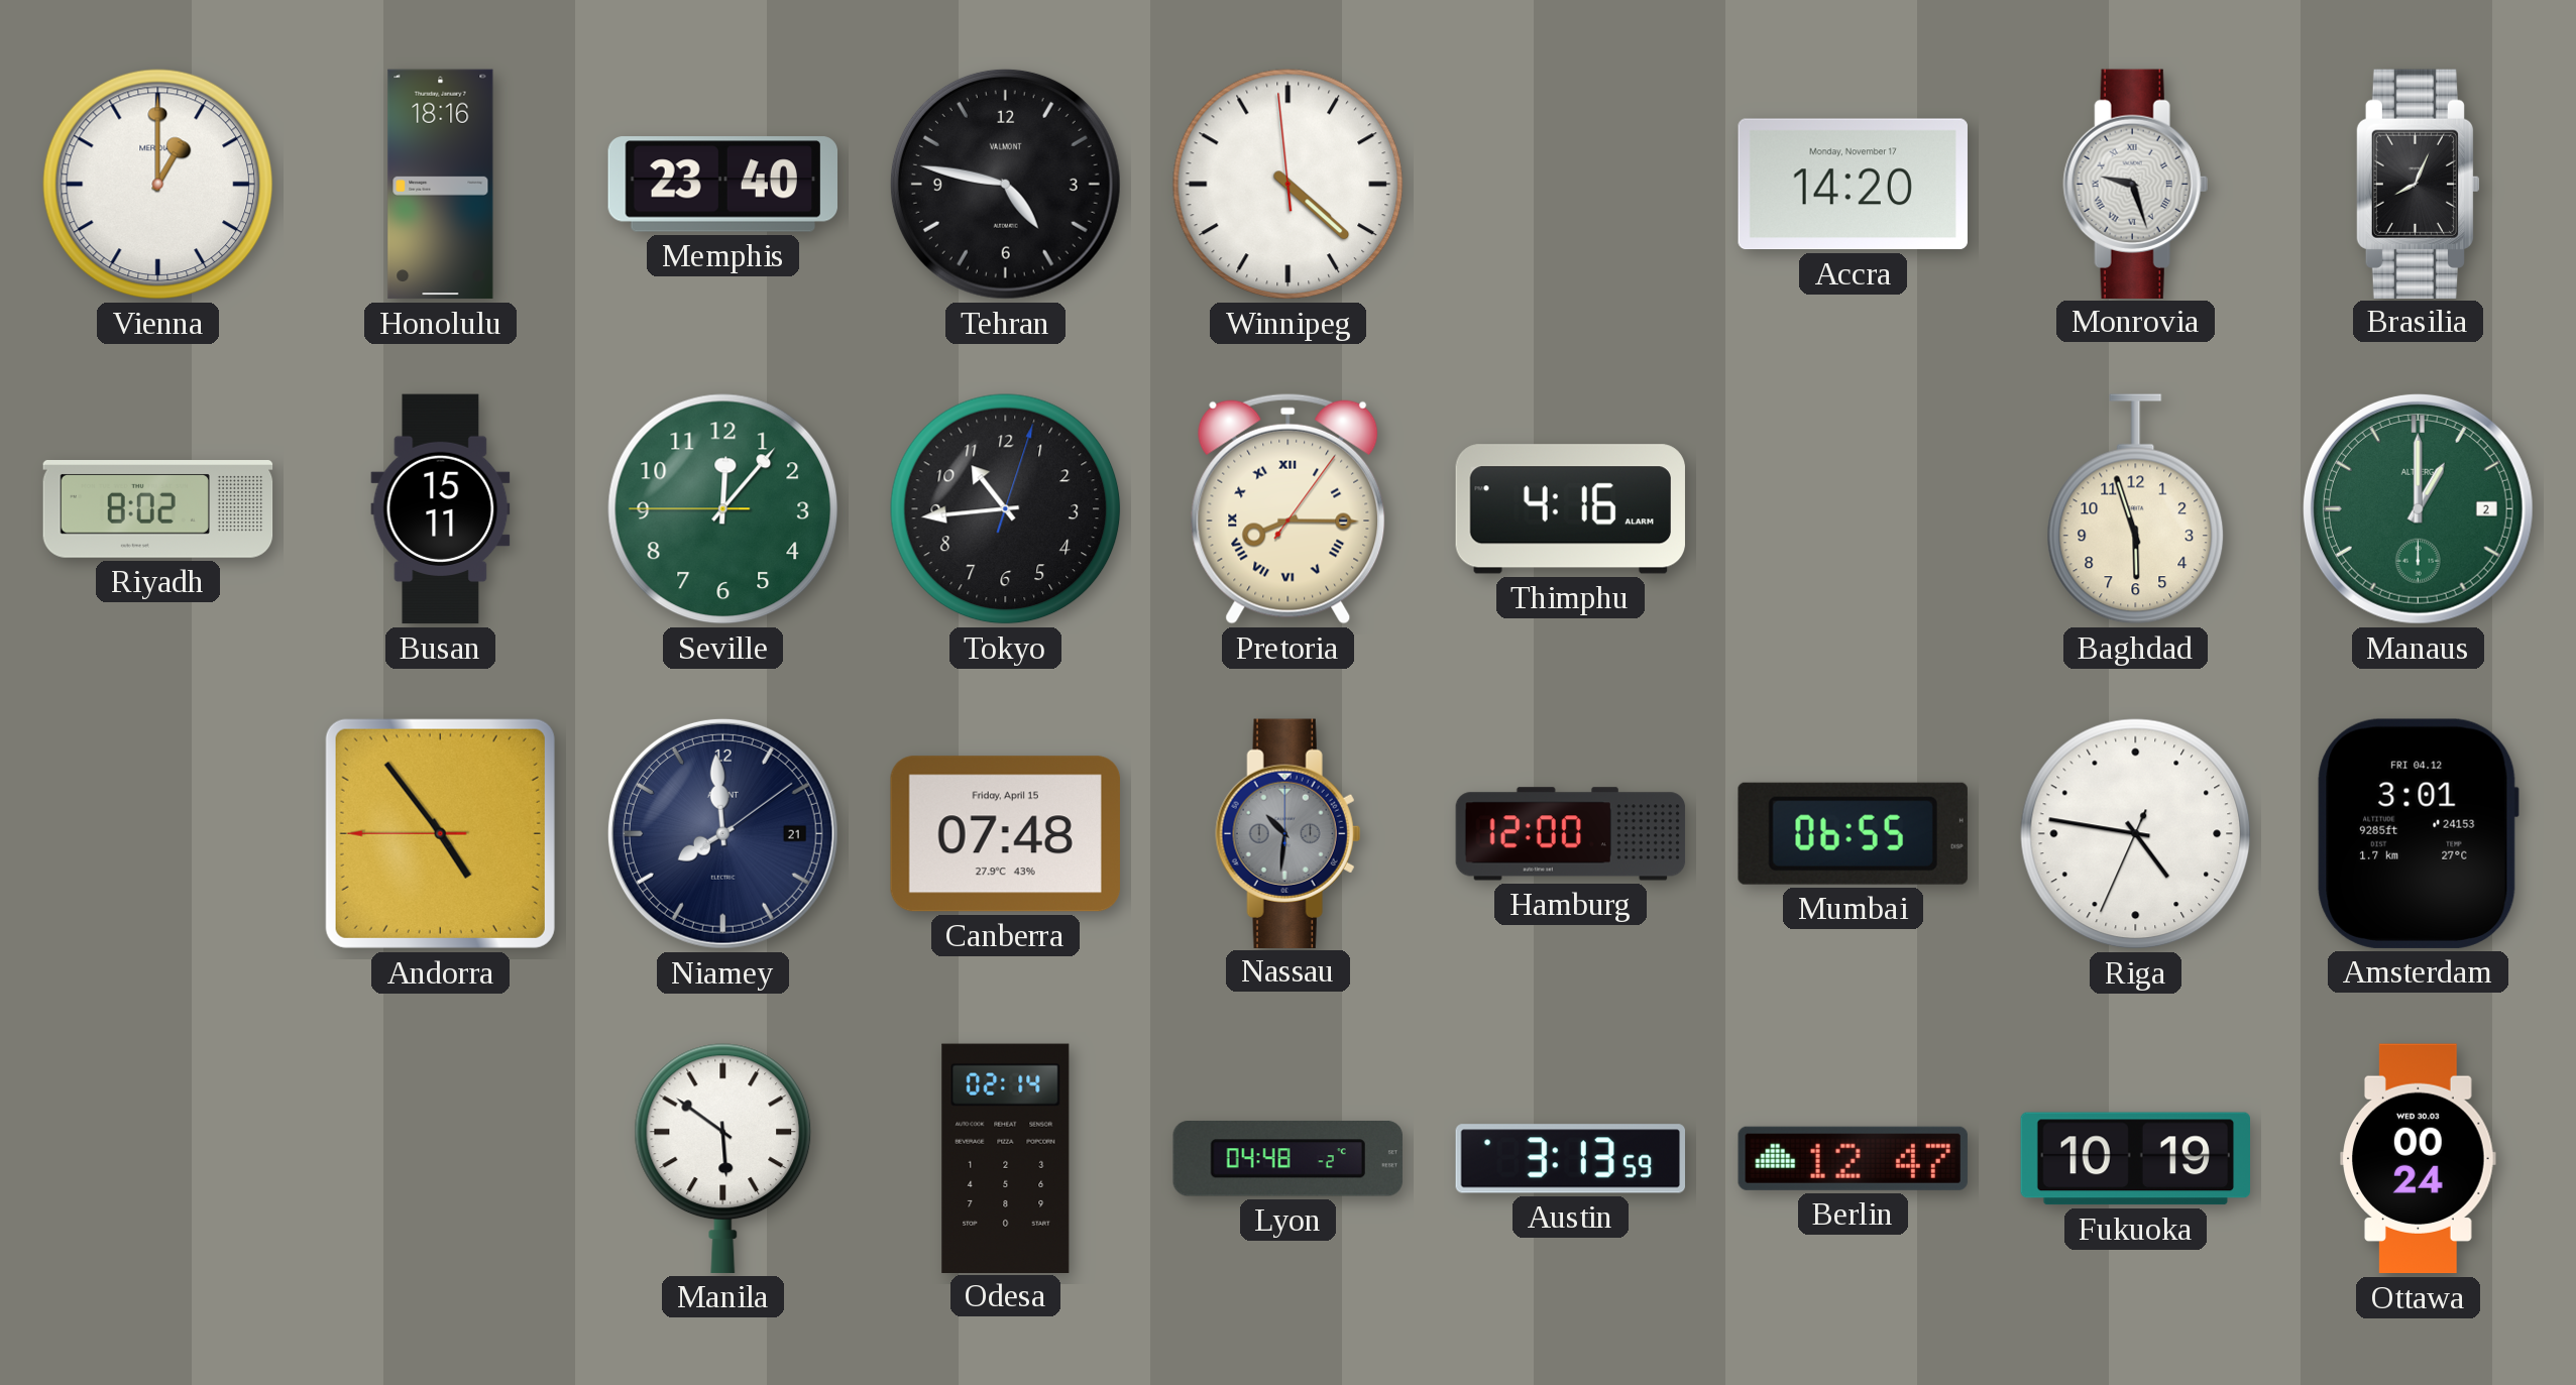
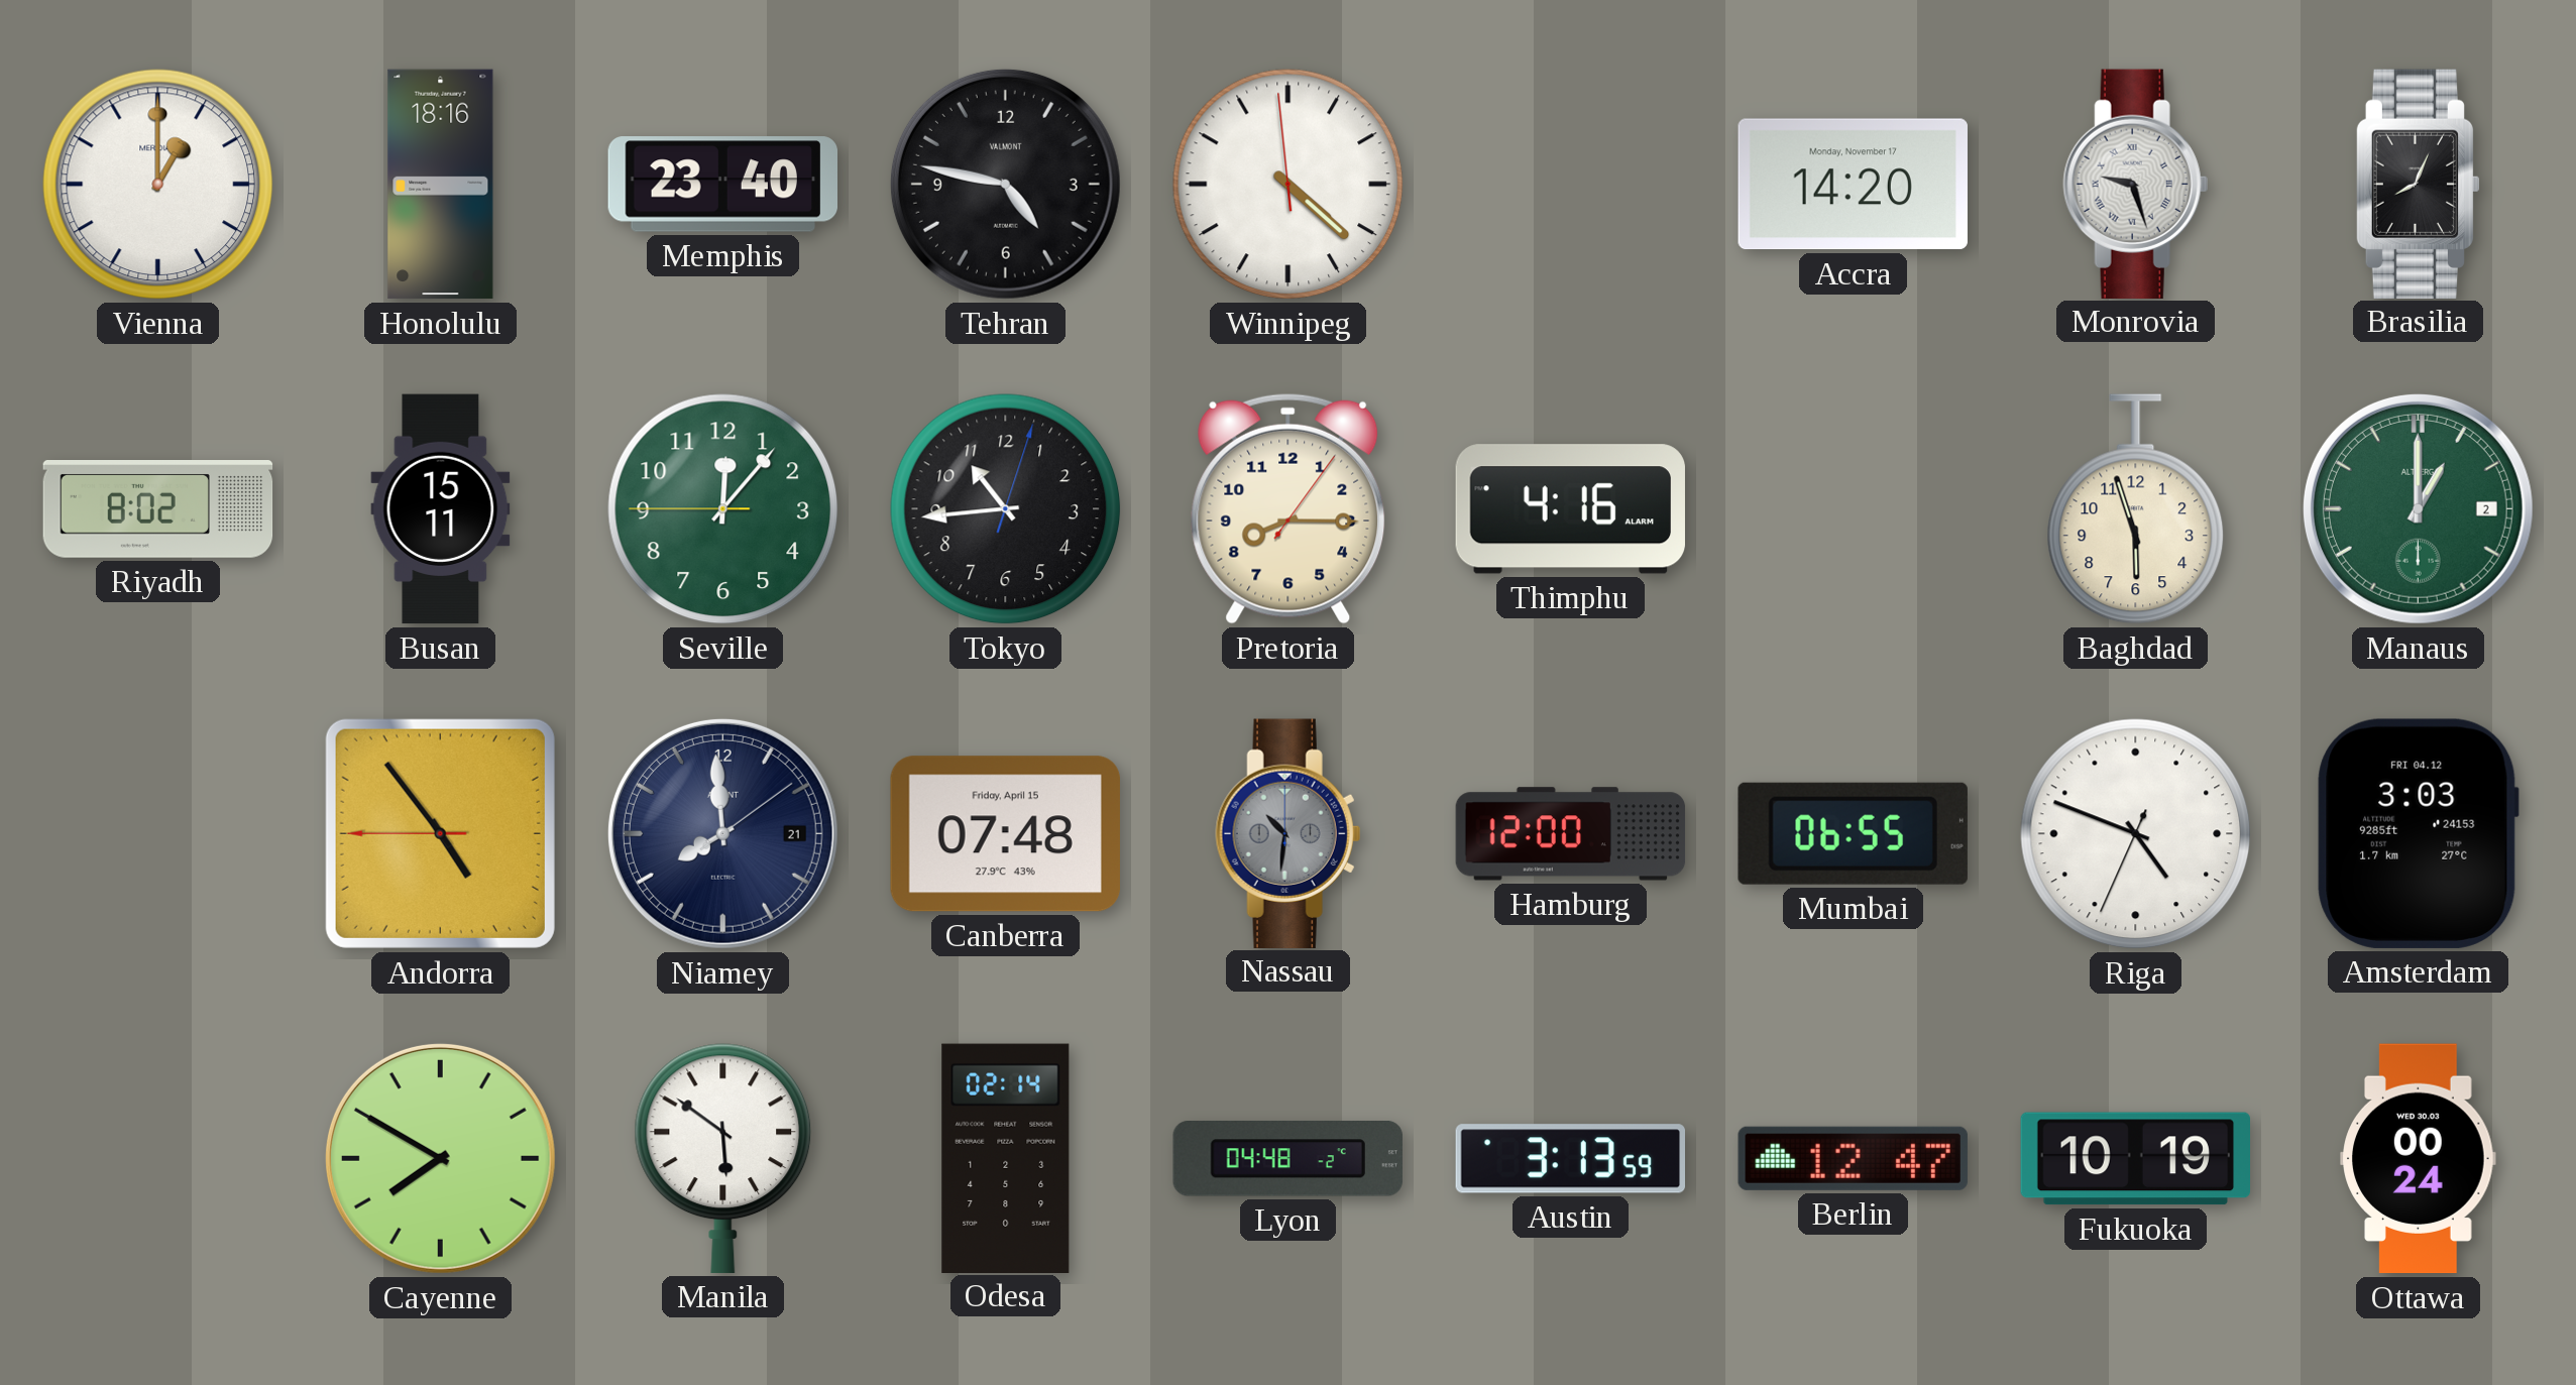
Pretoria numerals: Roman -> Arabic
Riga: 4:46 -> 4:48
Amsterdam: 3:01 -> 3:03
Cayenne: none -> 7:50
